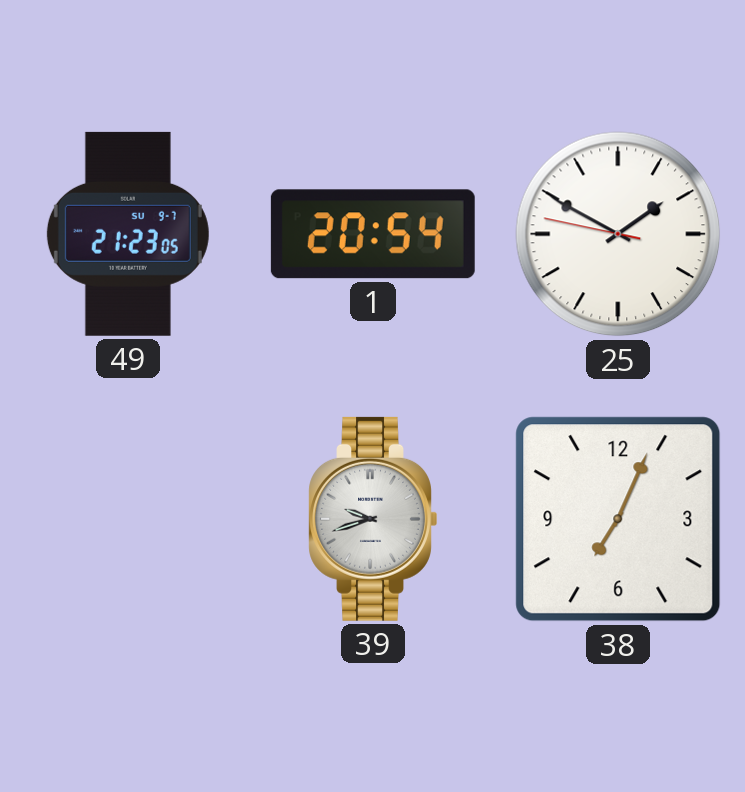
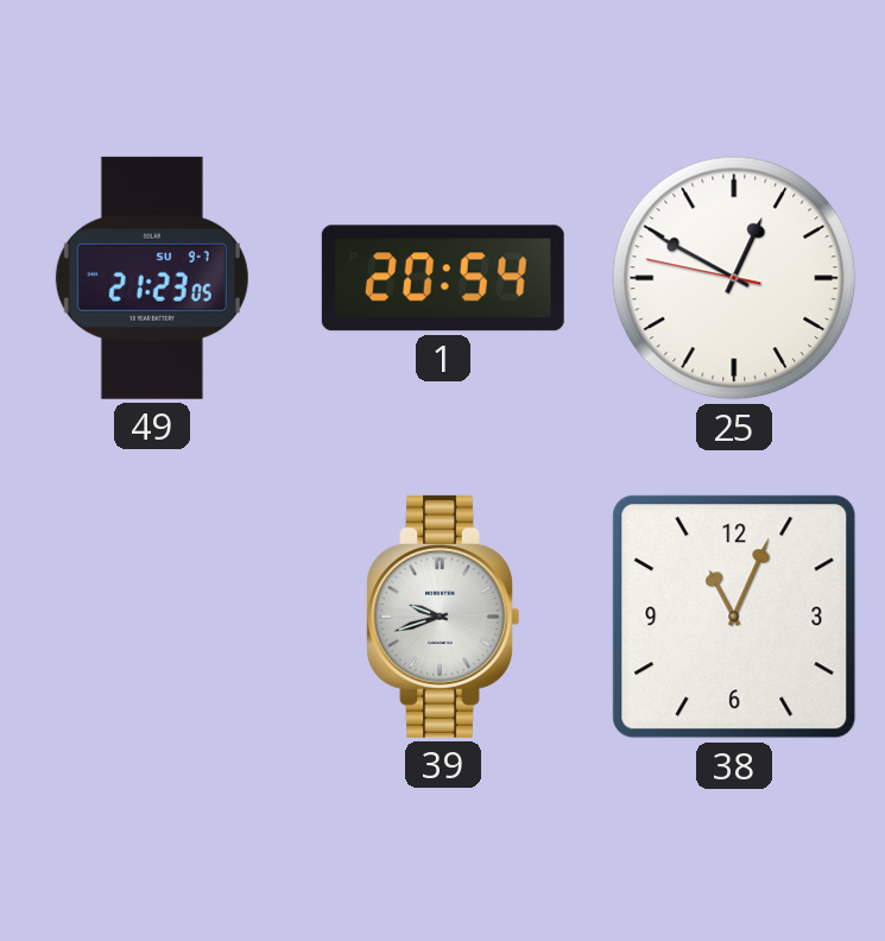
25: 1:49 -> 12:49
38: 7:04 -> 11:04
